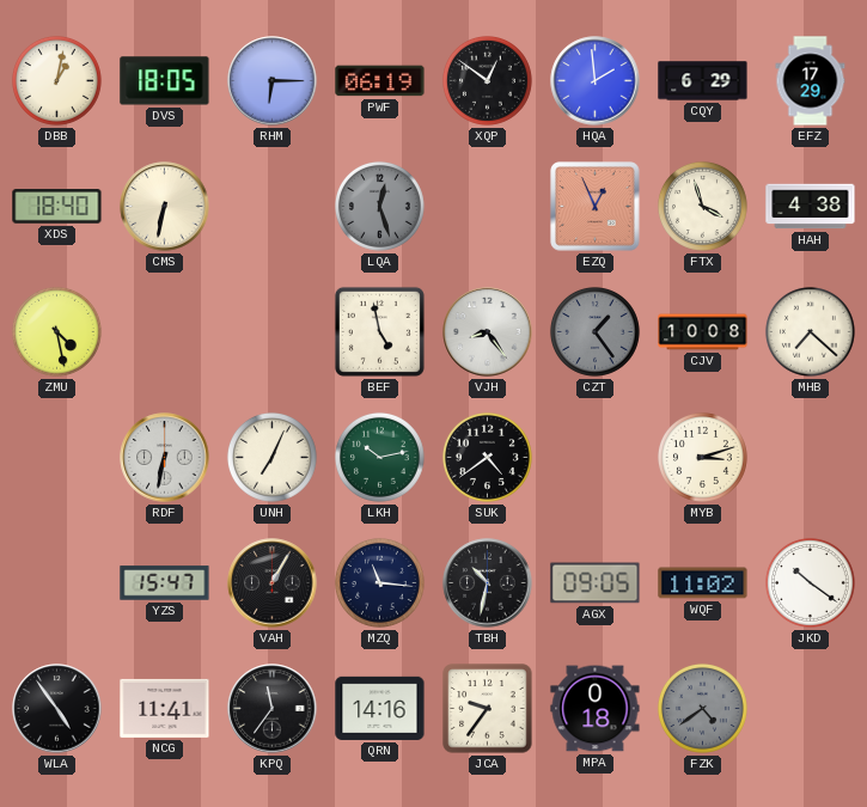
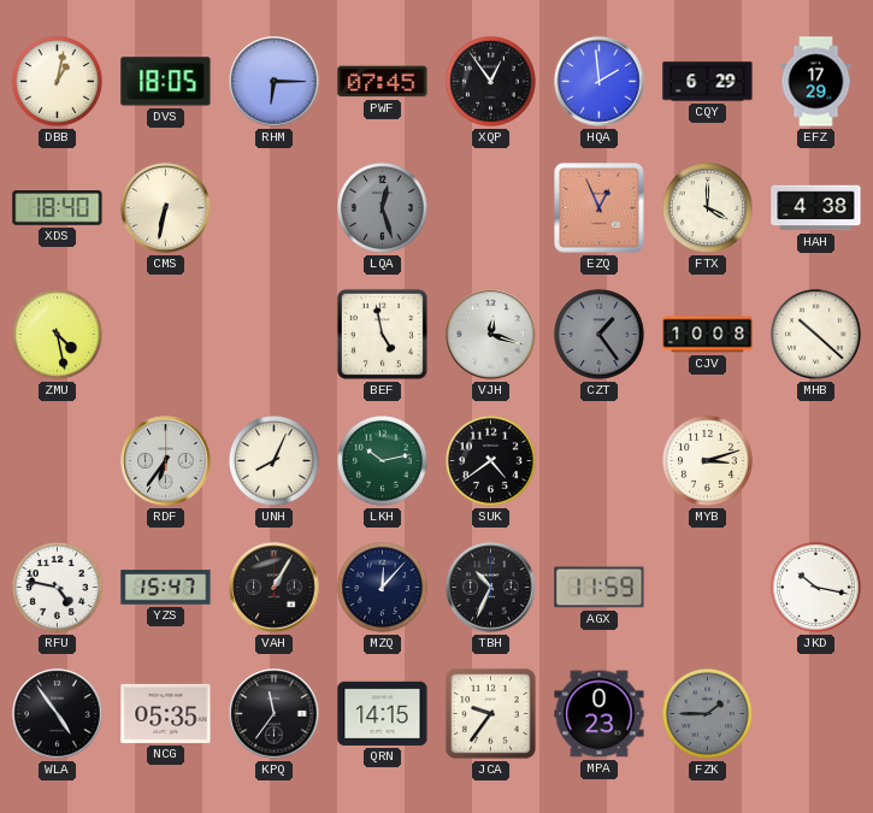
PWF: 06:19 -> 07:45
XQP: 12:51 -> 12:54
FTX: 3:57 -> 4:00
VJH: 8:24 -> 12:18
MHB: 7:22 -> 10:22
RDF: 6:32 -> 6:36
UNH: 7:04 -> 8:04
RFU: none -> 4:47
MZQ: 11:16 -> 12:07
TBH: 10:32 -> 10:34
AGX: 09:05 -> 11:59
WQF: 11:02 -> none
JKD: 10:21 -> 10:17
NCG: 11:41 -> 05:35
QRN: 14:16 -> 14:15
MPA: 0:18 -> 0:23
FZK: 4:39 -> 1:45
